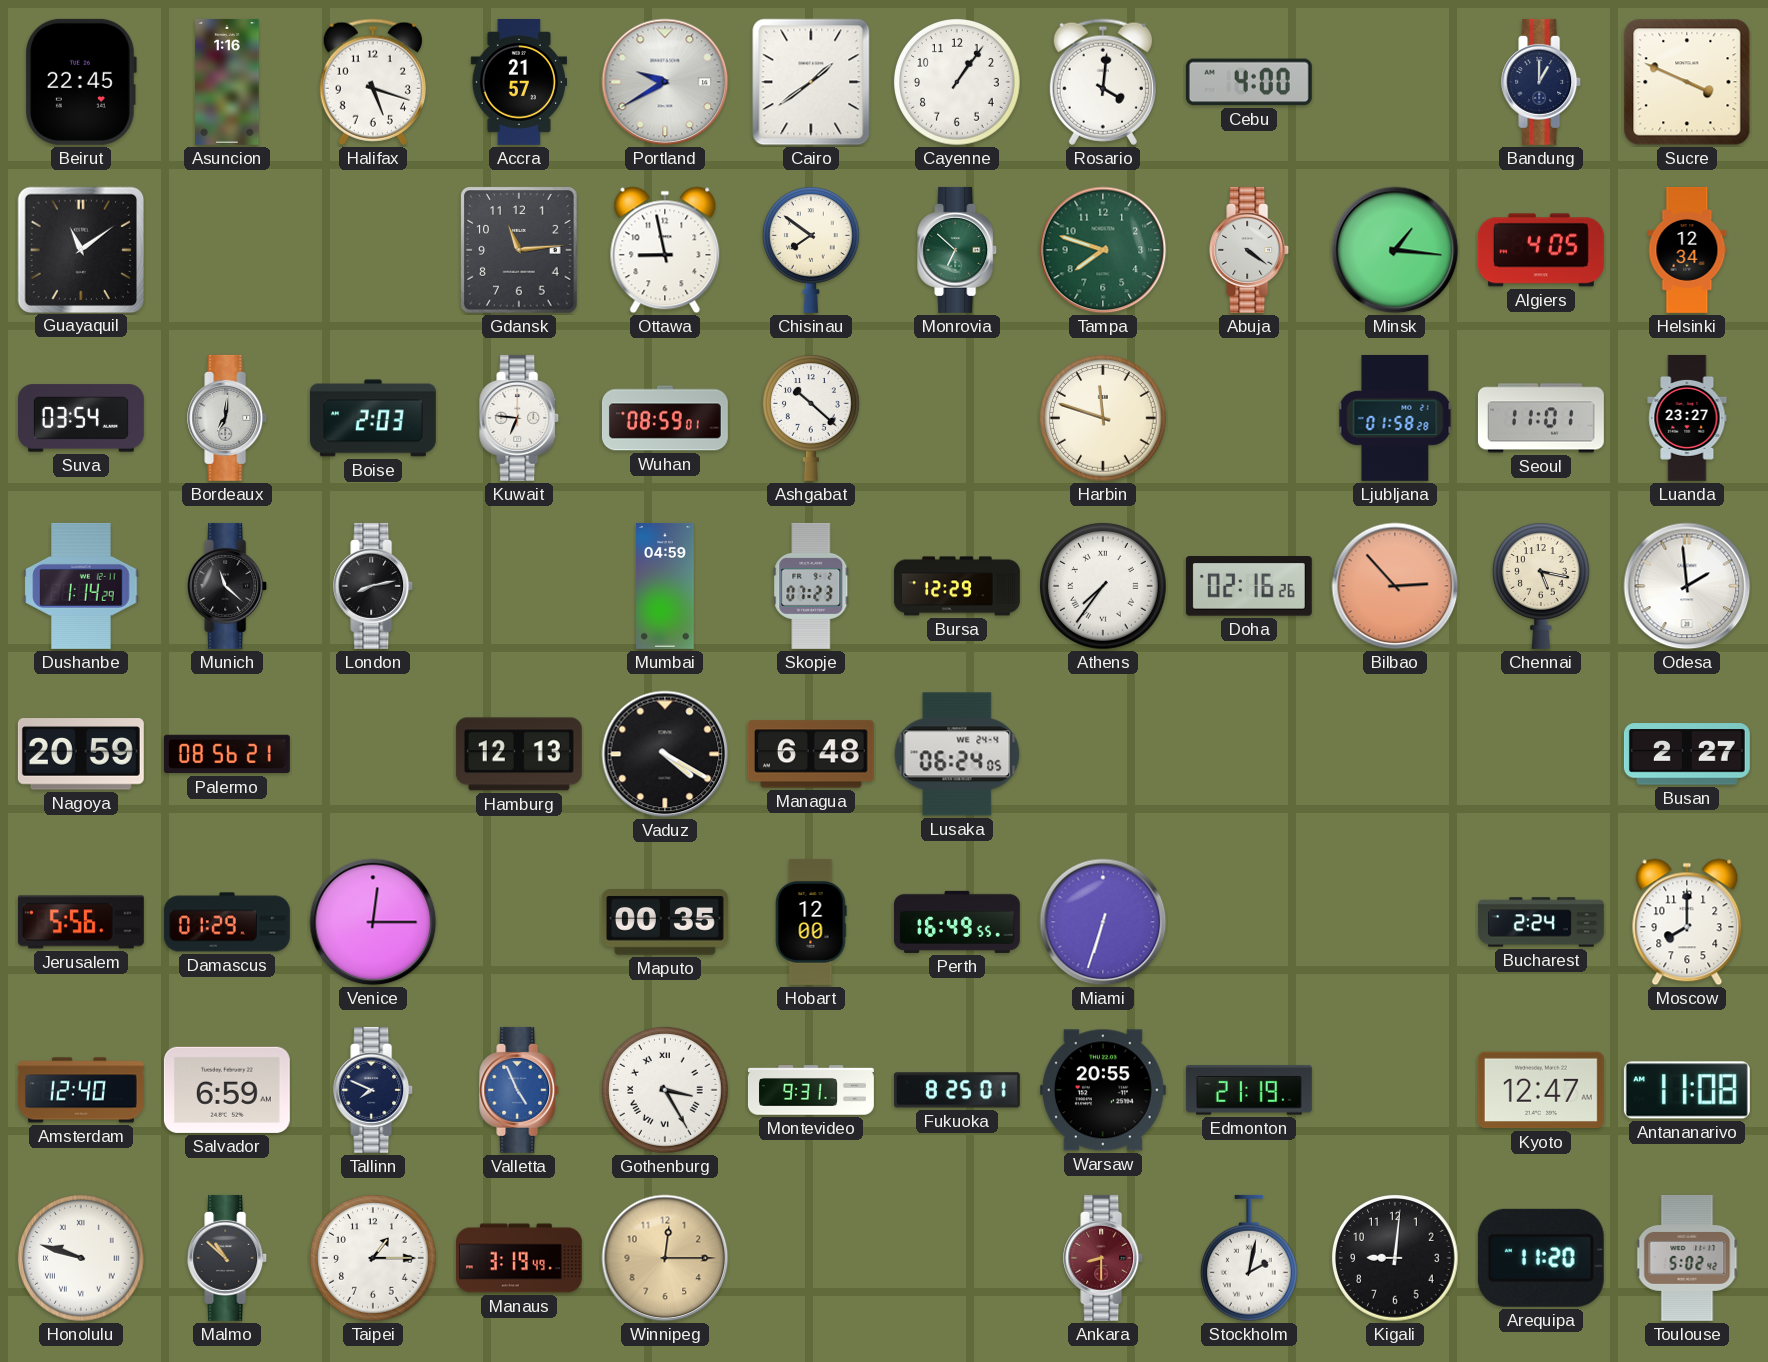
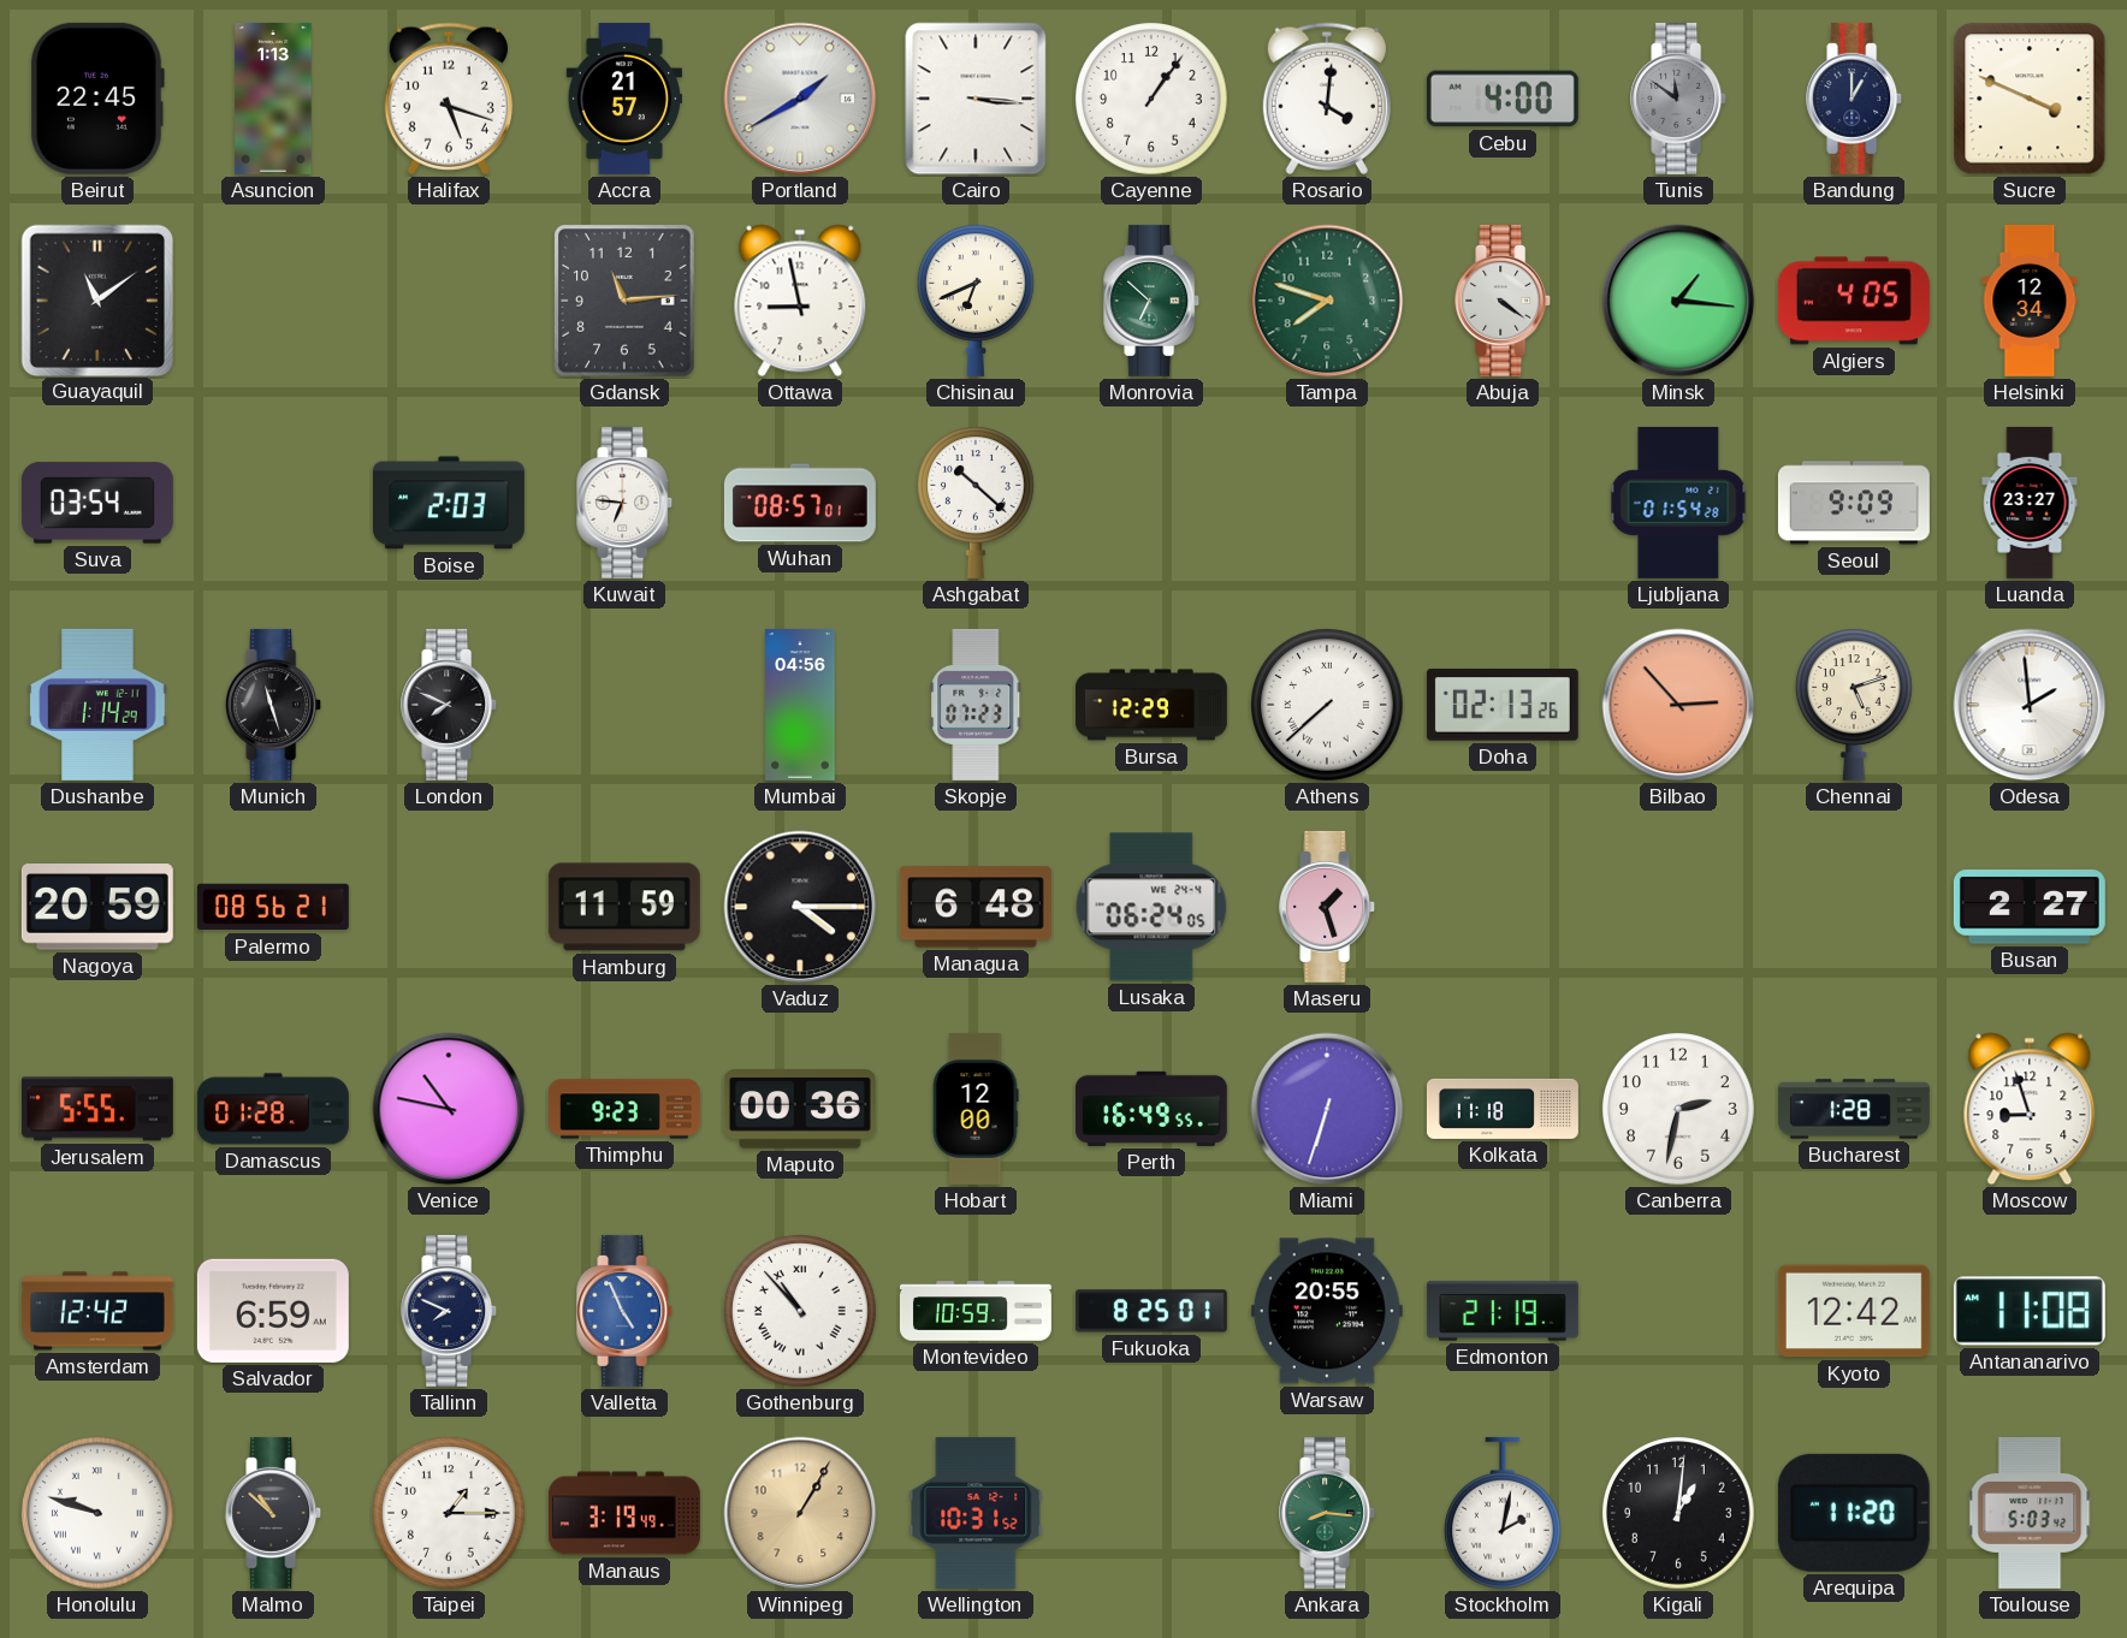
Asuncion: 1:16 -> 1:13
Portland: 9:40 -> 1:40
Cairo: 1:39 -> 3:16
Tunis: none -> 11:51
Chisinau: 7:51 -> 6:41
Bordeaux: 7:01 -> none
Wuhan: 08:59 -> 08:57
Harbin: 11:48 -> none
Ljubljana: 01:58 -> 01:54
Seoul: 11:01 -> 9:09
Munich: 11:22 -> 11:27
London: 8:13 -> 7:49
Mumbai: 04:59 -> 04:56
Athens: 7:36 -> 7:38
Doha: 02:16 -> 02:13
Chennai: 5:17 -> 5:12
Hamburg: 12:13 -> 11:59
Vaduz: 4:20 -> 4:15
Maseru: none -> 1:27
Jerusalem: 5:56 -> 5:55
Damascus: 01:29 -> 01:28
Venice: 12:15 -> 10:47
Thimphu: none -> 9:23
Maputo: 00:35 -> 00:36
Kolkata: none -> 11:18
Canberra: none -> 2:32
Bucharest: 2:24 -> 1:28
Moscow: 8:00 -> 8:57
Amsterdam: 12:40 -> 12:42
Gothenburg: 3:25 -> 10:53
Montevideo: 9:31 -> 10:59
Kyoto: 12:47 -> 12:42
Winnipeg: 12:15 -> 1:05
Wellington: none -> 10:31
Ankara: 8:30 -> 8:16
Ankara dial: burgundy -> green
Kigali: 9:01 -> 1:01
Toulouse: 5:02 -> 5:03
